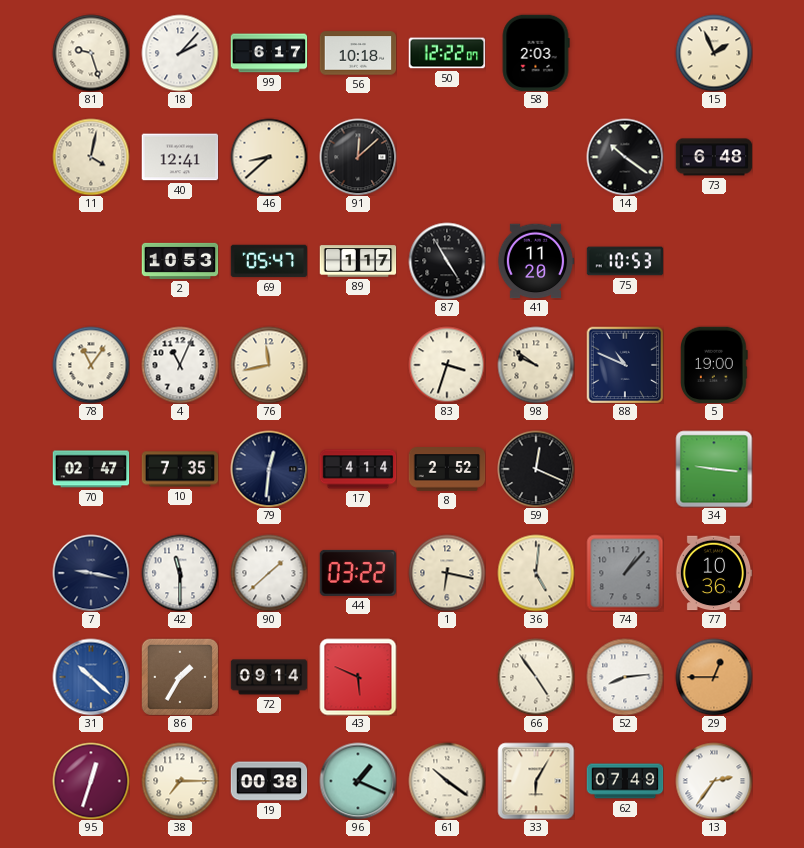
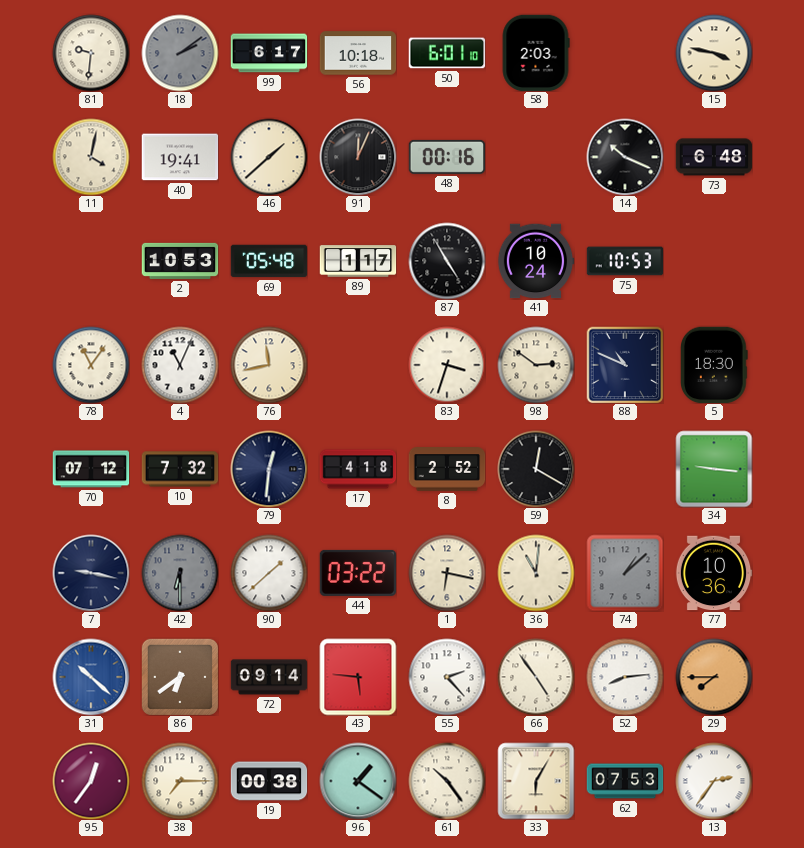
81: 9:27 -> 9:31
18: 2:07 -> 2:09
18 dial: white -> grey
50: 12:22 -> 6:01
15: 1:56 -> 3:47
40: 12:41 -> 19:41
46: 8:38 -> 1:38
91: 12:08 -> 12:04
48: none -> 00:16
14: 10:21 -> 10:19
69: 05:47 -> 05:48
41: 11:20 -> 10:24
98: 9:51 -> 2:51
5: 19:00 -> 18:30
70: 02:47 -> 07:12
10: 7:35 -> 7:32
17: 4:14 -> 4:18
59: 12:19 -> 12:20
42: 11:30 -> 6:30
42 dial: white -> grey
36: 5:01 -> 11:01
74: 1:07 -> 1:08
86: 1:35 -> 6:39
43: 5:49 -> 5:46
55: none -> 2:23
29: 12:45 -> 7:45
95: 12:33 -> 12:36
96: 1:19 -> 1:21
61: 10:21 -> 10:24
62: 07:49 -> 07:53
